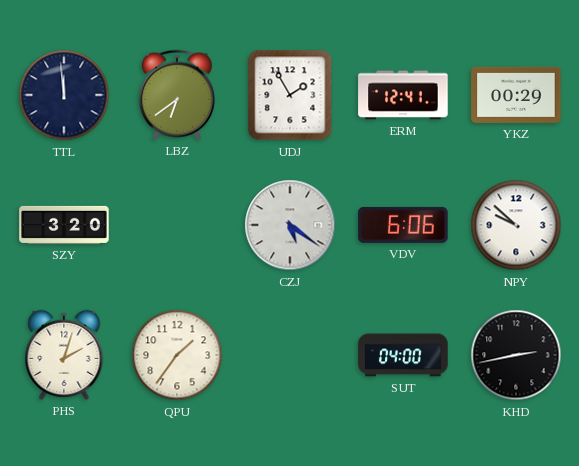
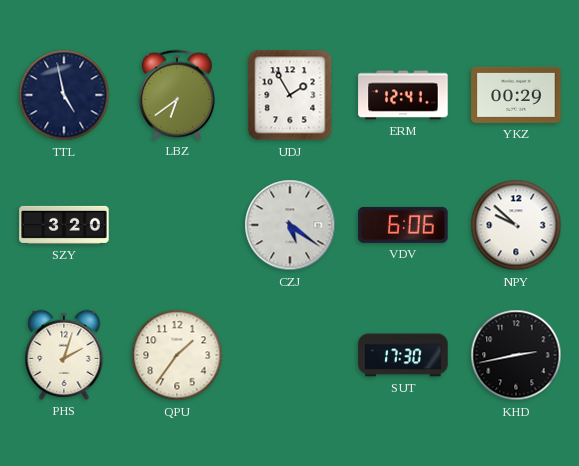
TTL: 11:59 -> 4:58
SUT: 04:00 -> 17:30
